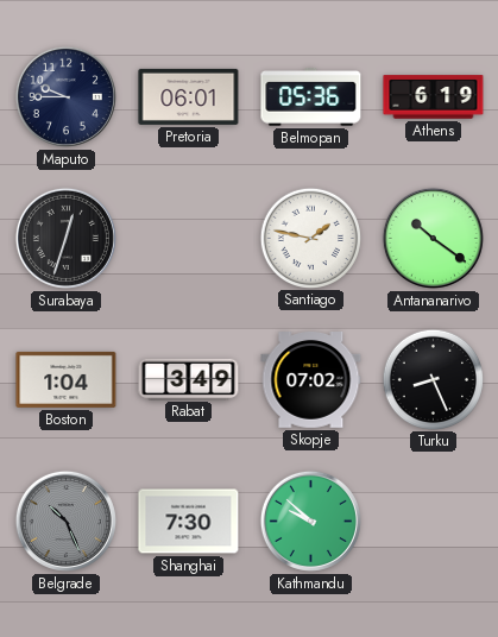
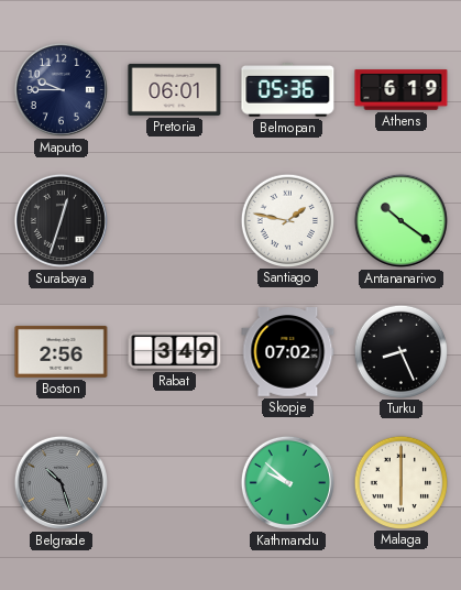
Boston: 1:04 -> 2:56
Belgrade: 10:26 -> 10:27
Shanghai: 7:30 -> none
Malaga: none -> 6:00
